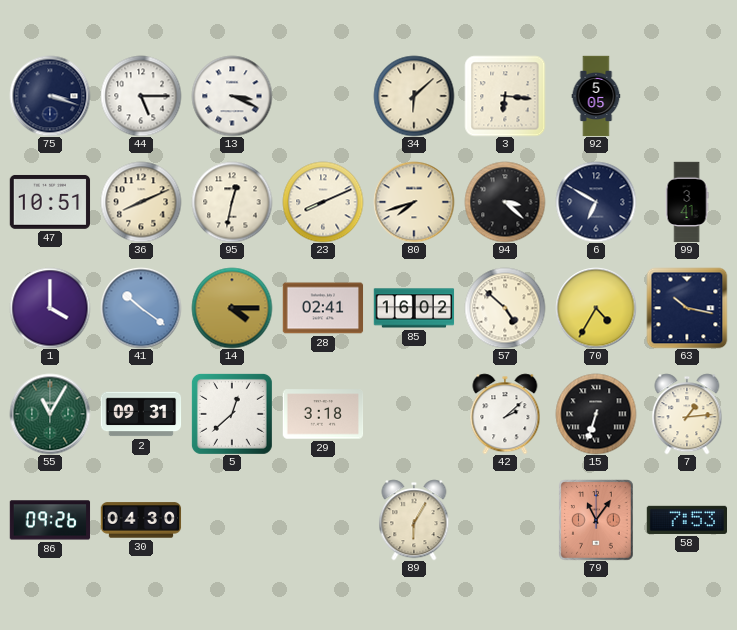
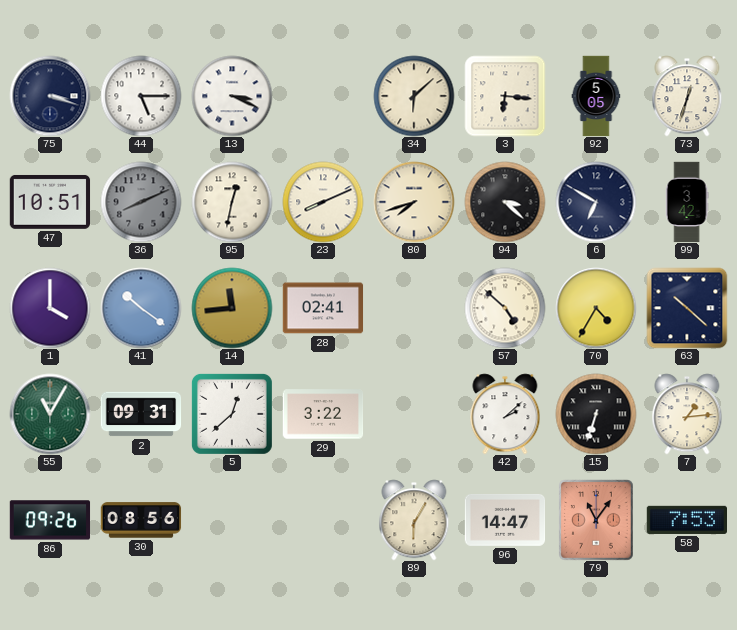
73: none -> 12:33
36 dial: cream -> grey
99: 3:41 -> 3:42
14: 4:15 -> 11:44
85: 16:02 -> none
63: 10:17 -> 10:22
29: 3:18 -> 3:22
30: 04:30 -> 08:56
96: none -> 14:47
